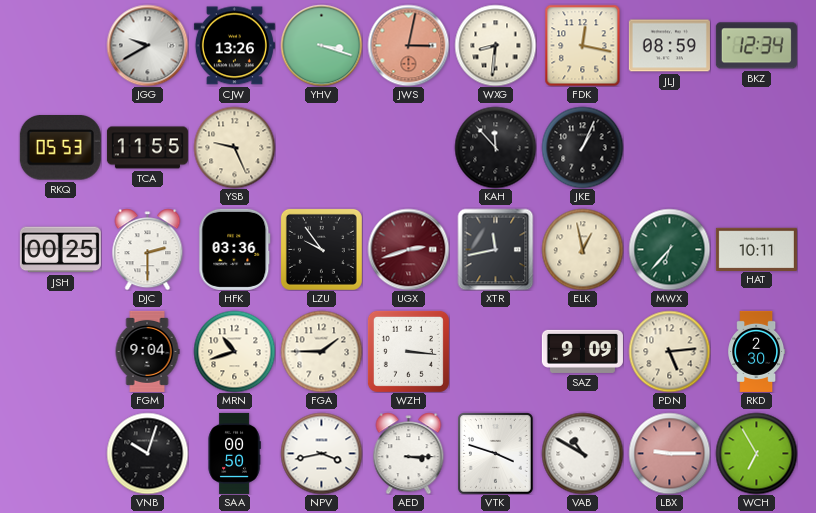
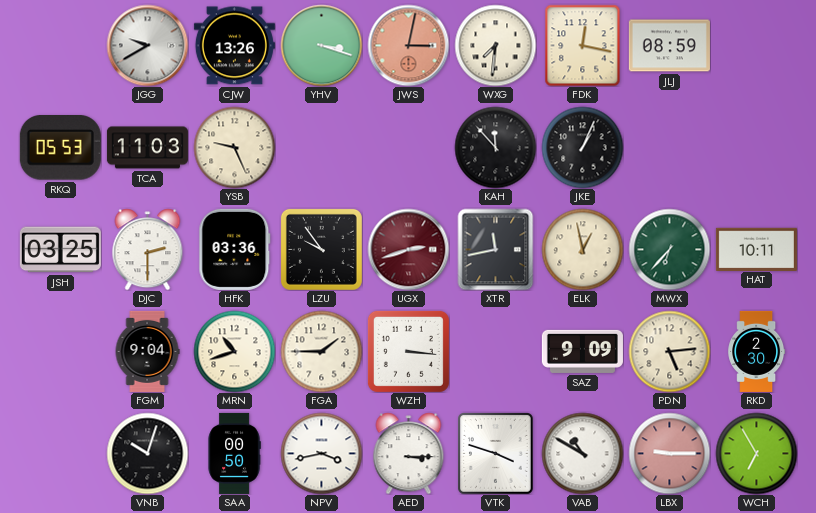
WXG: 8:31 -> 7:31
BKZ: 12:34 -> none
TCA: 11:55 -> 11:03
JSH: 00:25 -> 03:25
